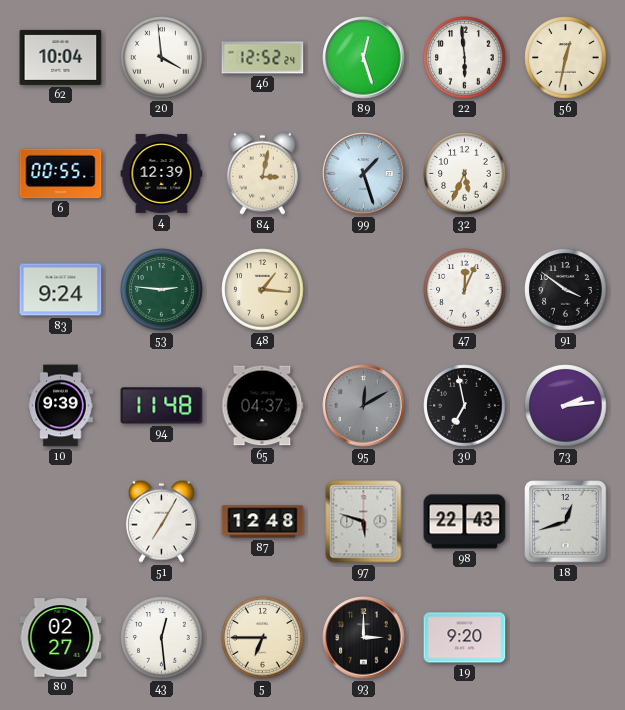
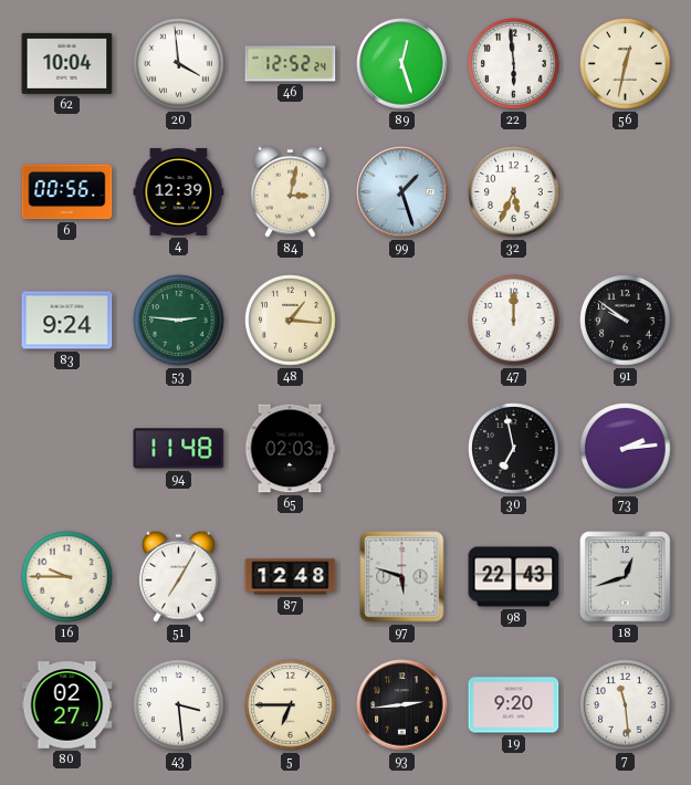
6: 00:55 -> 00:56
47: 12:04 -> 12:00
91: 3:51 -> 9:51
10: 9:39 -> none
65: 04:37 -> 02:03
95: 12:10 -> none
16: none -> 9:45
43: 12:29 -> 3:29
93: 3:00 -> 2:44
7: none -> 11:29
